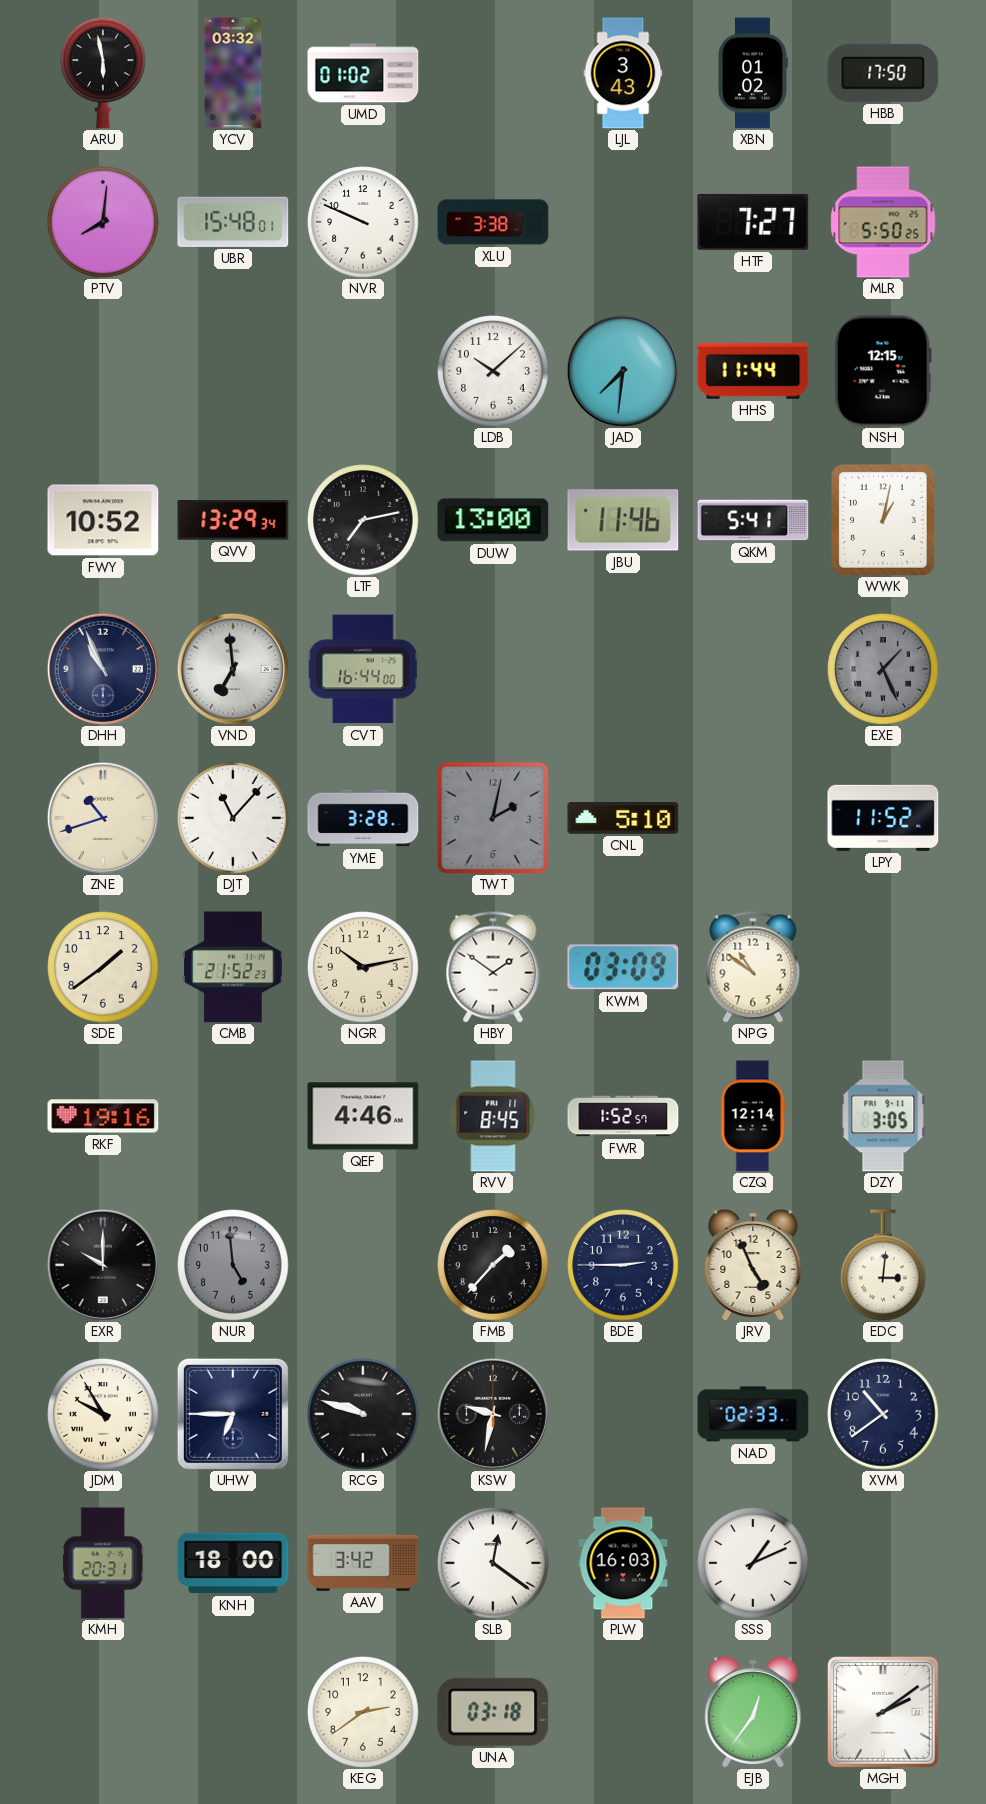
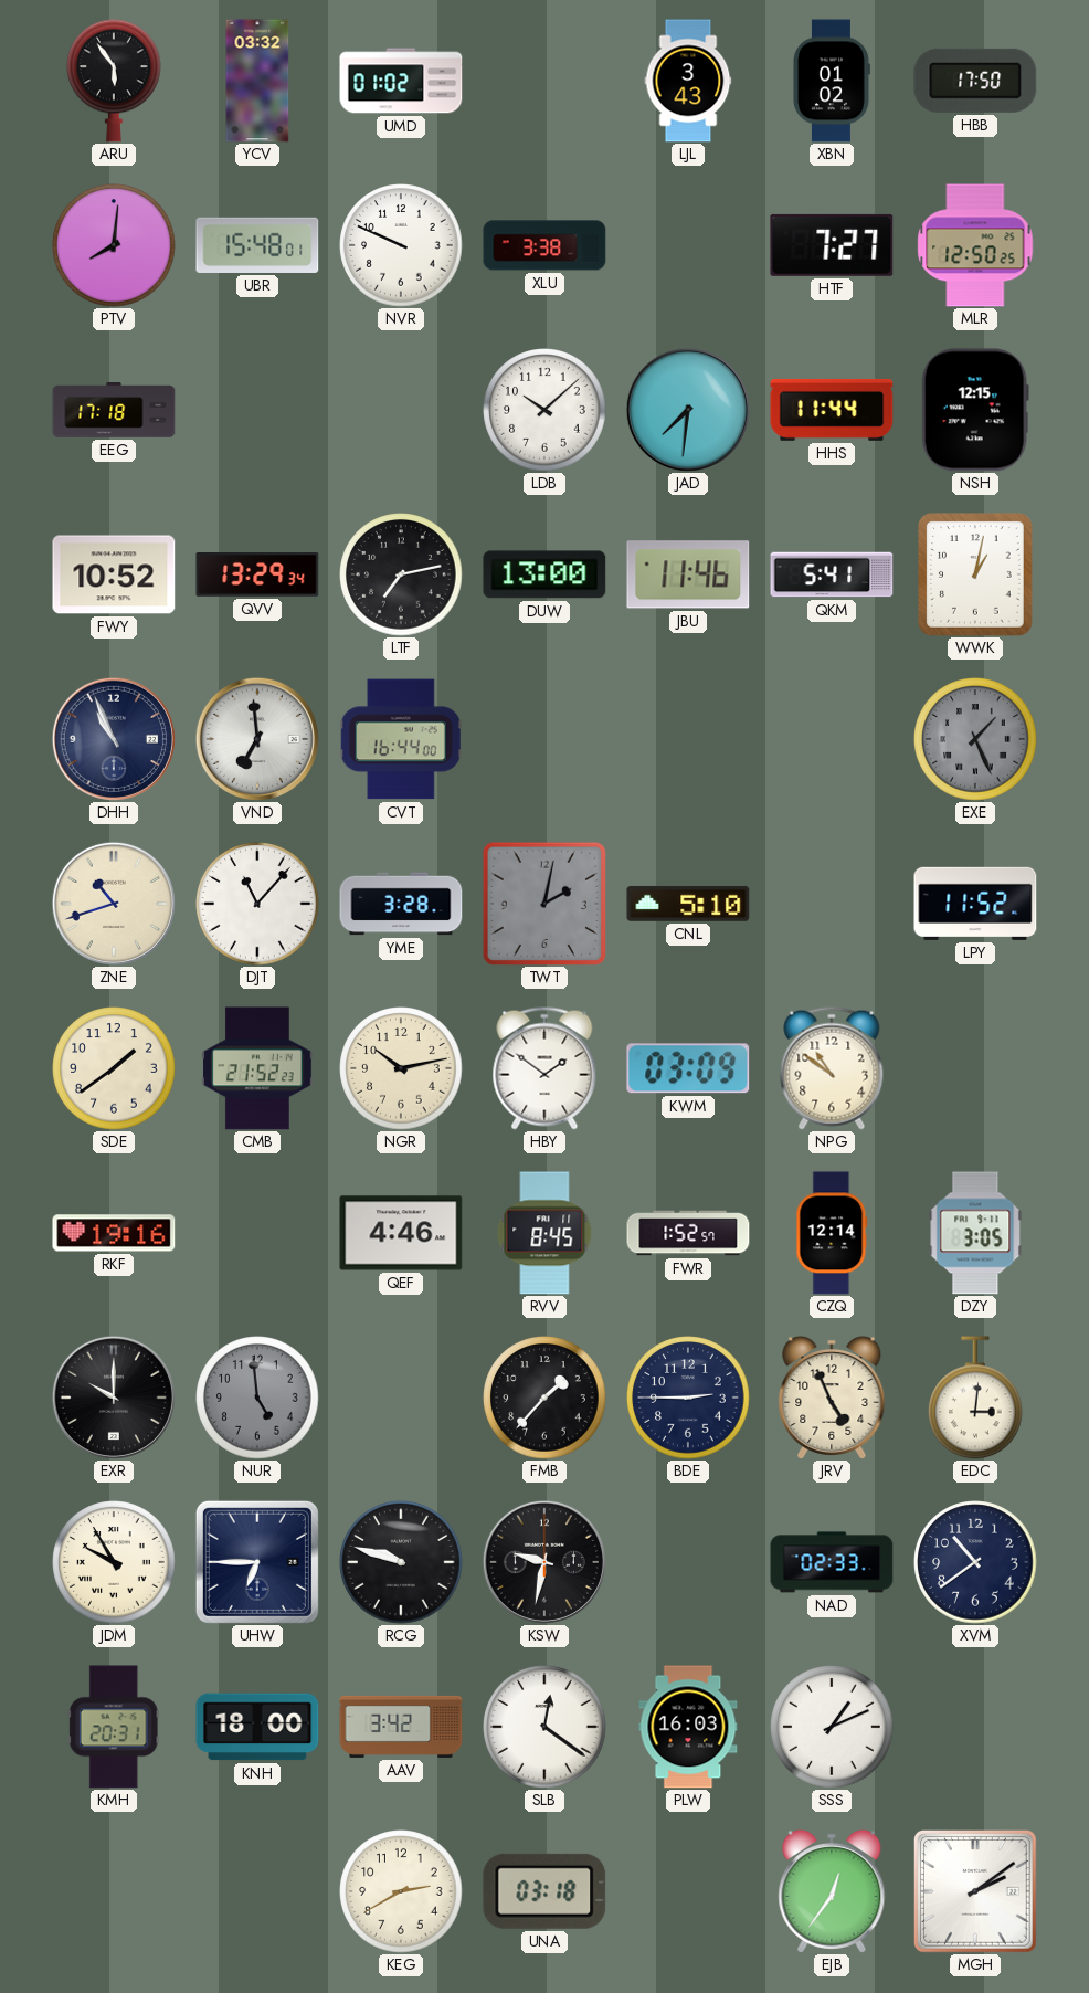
ARU: 5:58 -> 5:54
MLR: 5:50 -> 12:50
EEG: none -> 17:18
KEG: 2:39 -> 2:40
